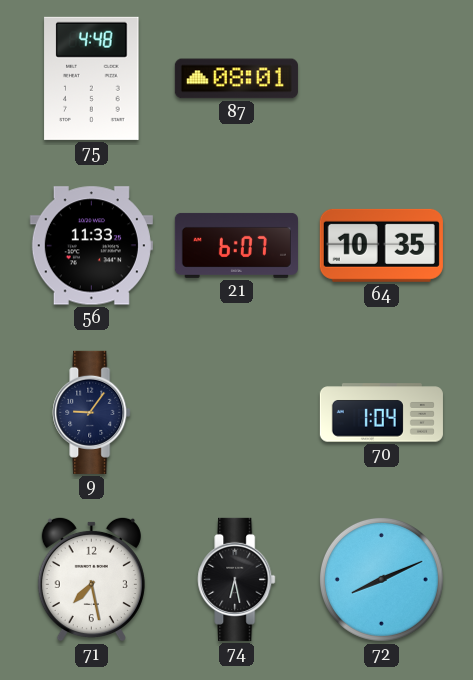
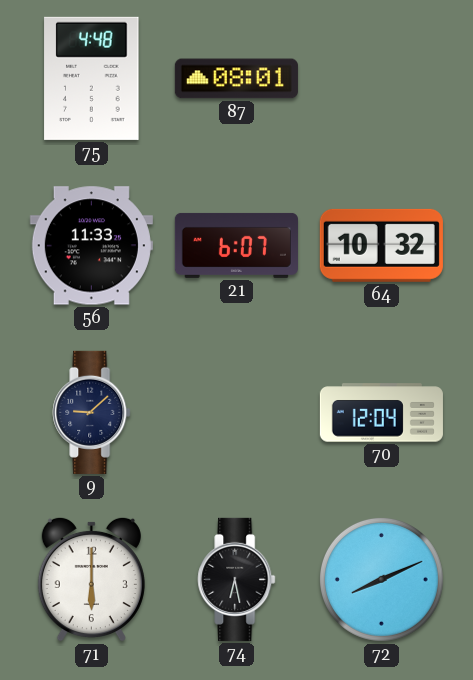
64: 10:35 -> 10:32
9: 9:06 -> 9:08
70: 1:04 -> 12:04
71: 7:28 -> 6:00
